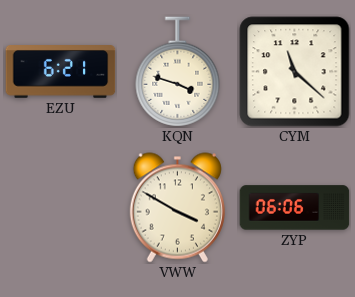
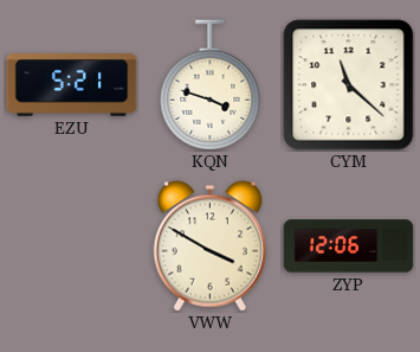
EZU: 6:21 -> 5:21
ZYP: 06:06 -> 12:06
